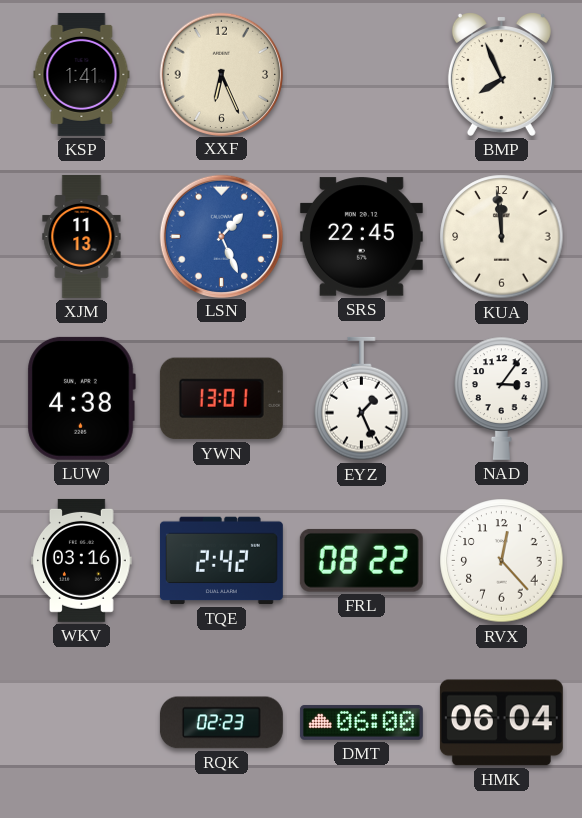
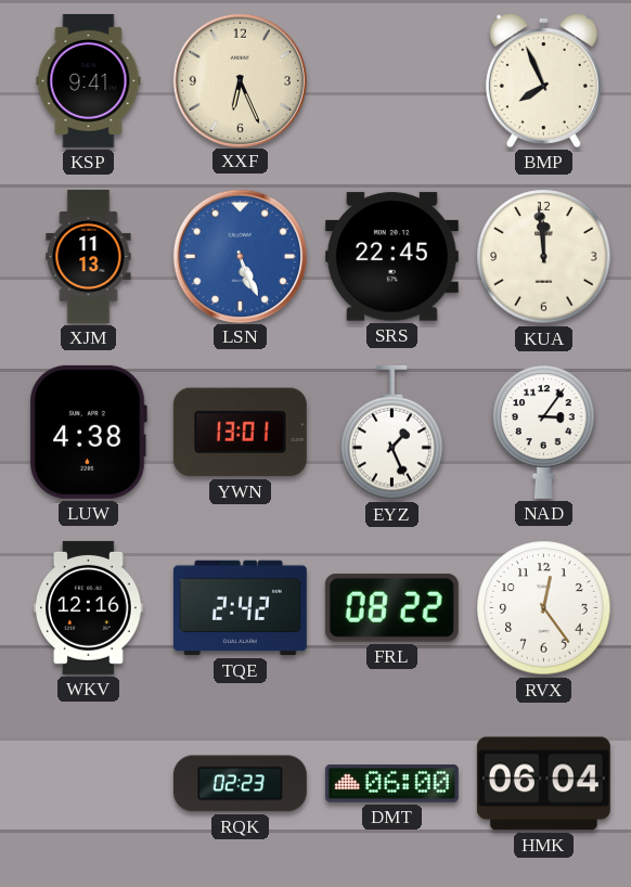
KSP: 1:41 -> 9:41
LSN: 1:26 -> 5:26
WKV: 03:16 -> 12:16
RVX: 12:23 -> 12:24
